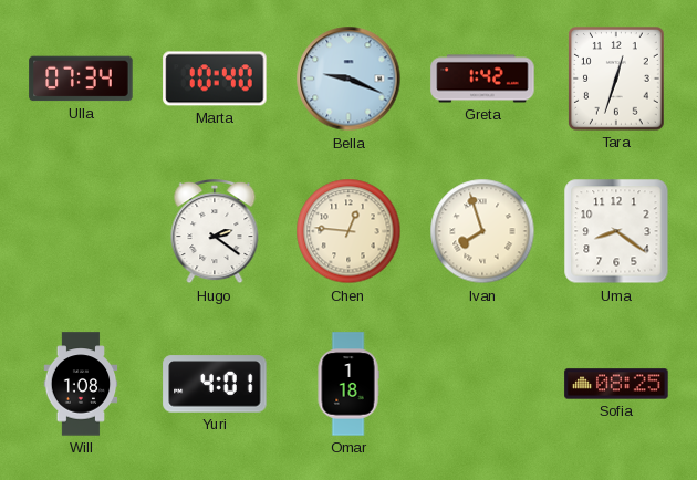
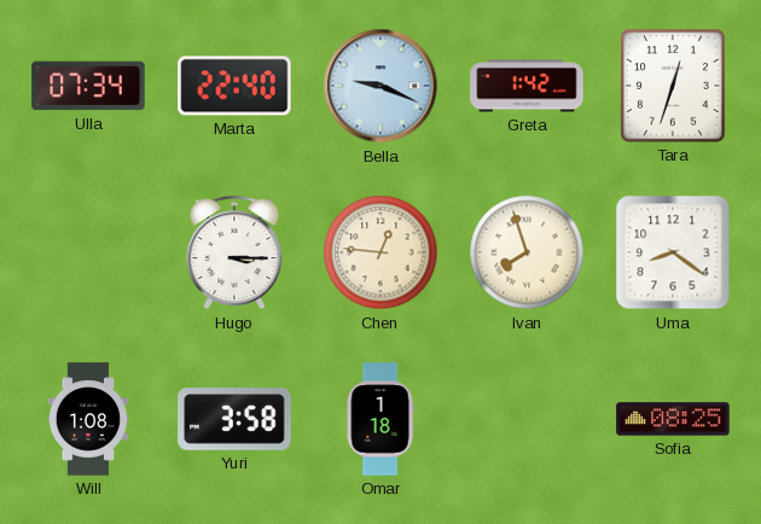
Marta: 10:40 -> 22:40
Hugo: 2:21 -> 3:15
Yuri: 4:01 -> 3:58
